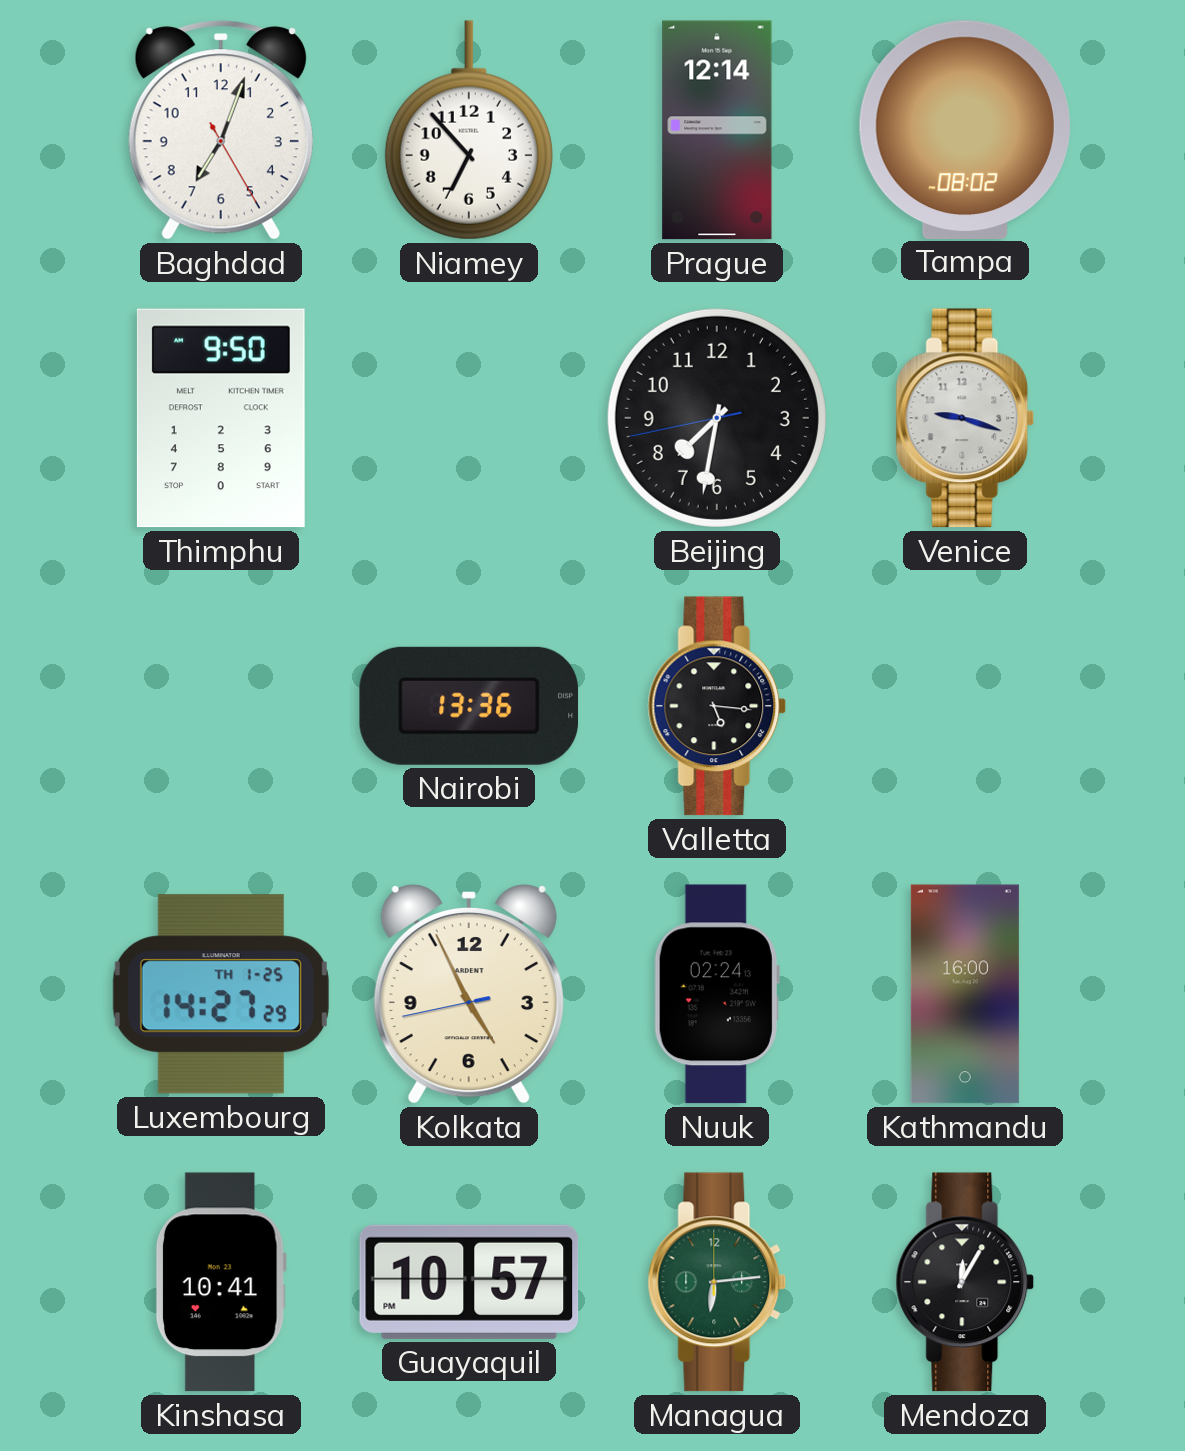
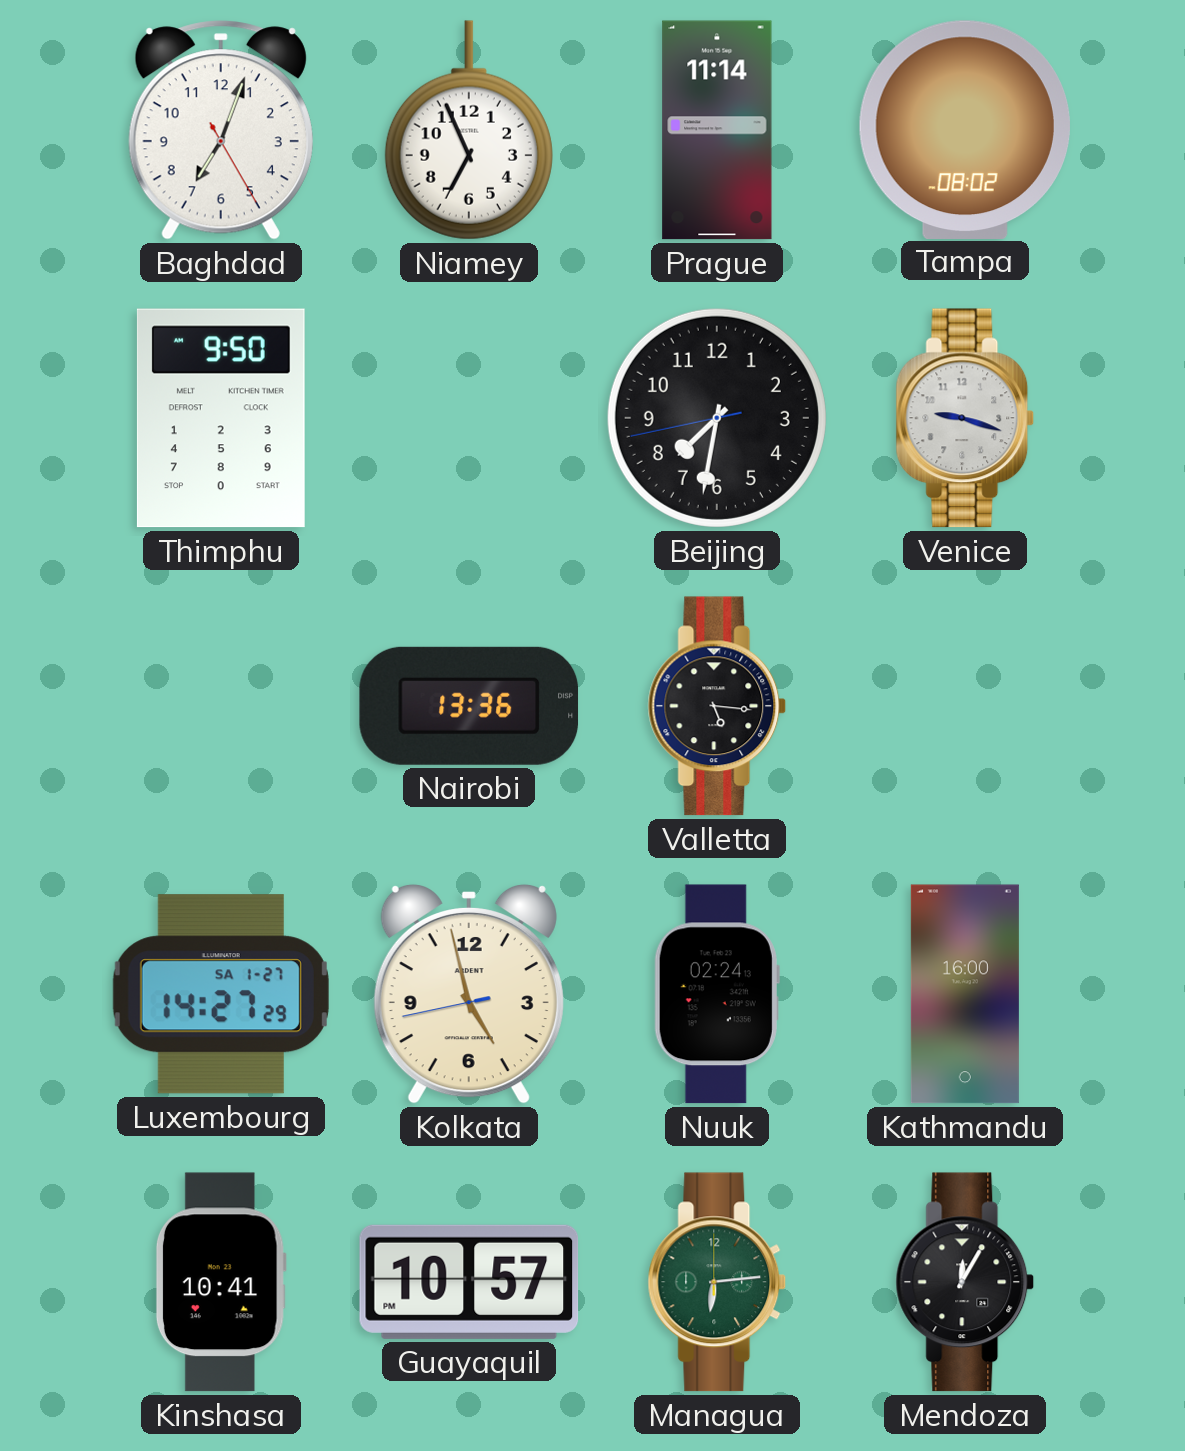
Niamey: 6:53 -> 6:56
Prague: 12:14 -> 11:14
Luxembourg date: TH 1-25 -> SA 1-27
Kolkata: 4:55 -> 4:57
